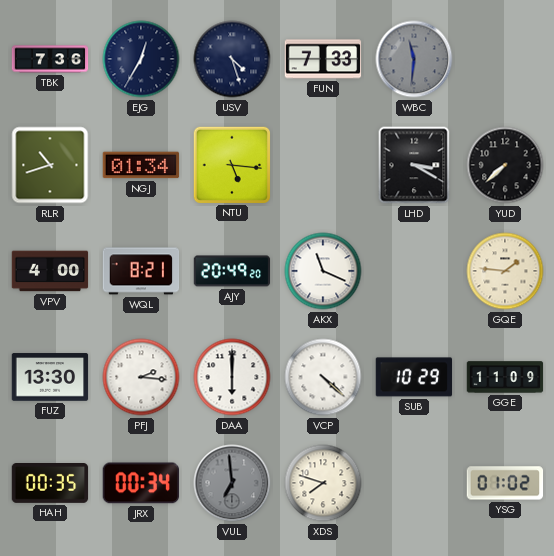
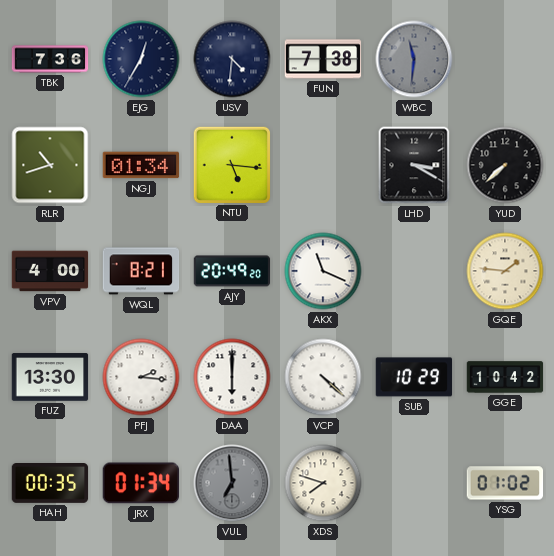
USV: 4:27 -> 4:31
FUN: 7:33 -> 7:38
GGE: 11:09 -> 10:42
JRX: 00:34 -> 01:34
